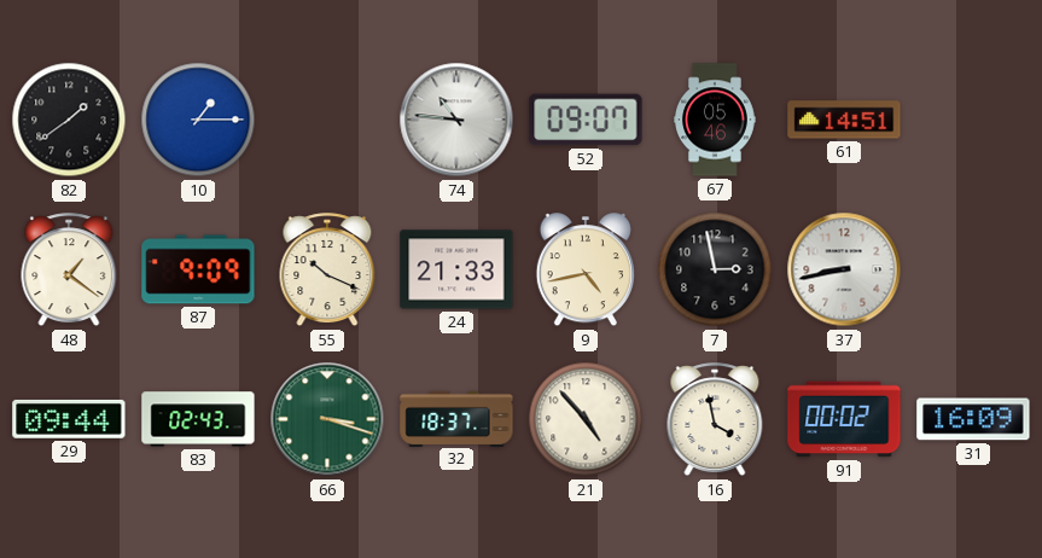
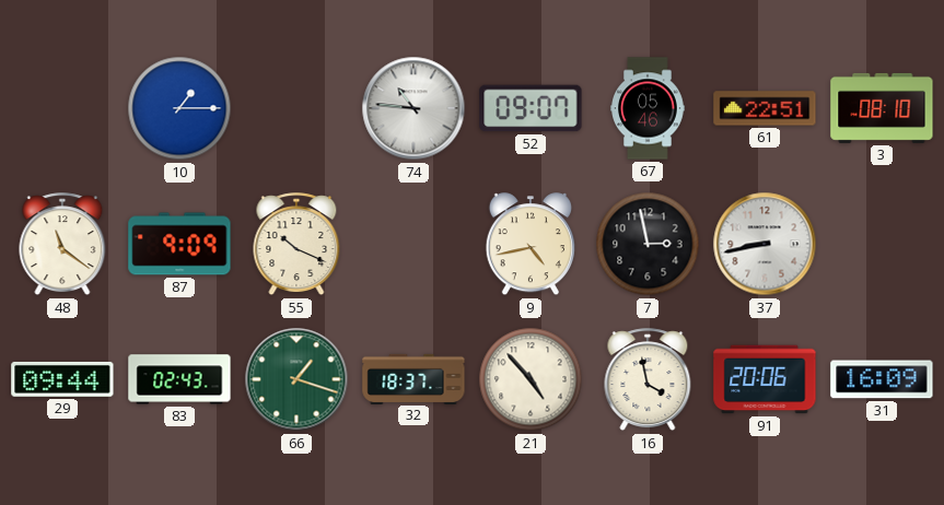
82: 1:39 -> none
61: 14:51 -> 22:51
3: none -> 08:10
48: 1:21 -> 11:21
24: 21:33 -> none
66: 3:18 -> 1:18
91: 00:02 -> 20:06
